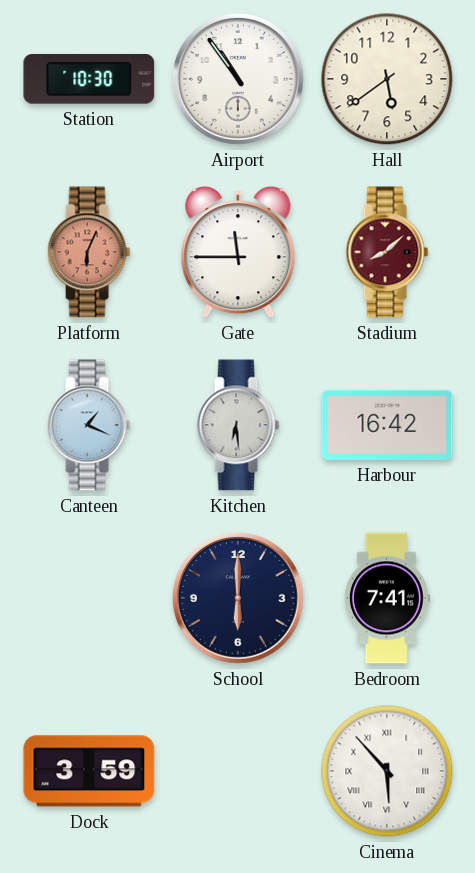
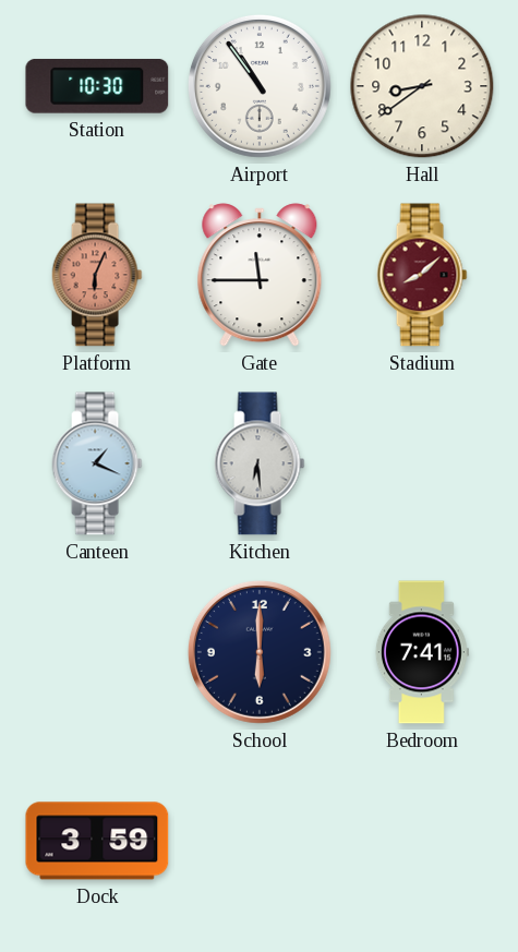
Hall: 5:39 -> 8:39
Harbour: 16:42 -> none
Cinema: 5:53 -> none
